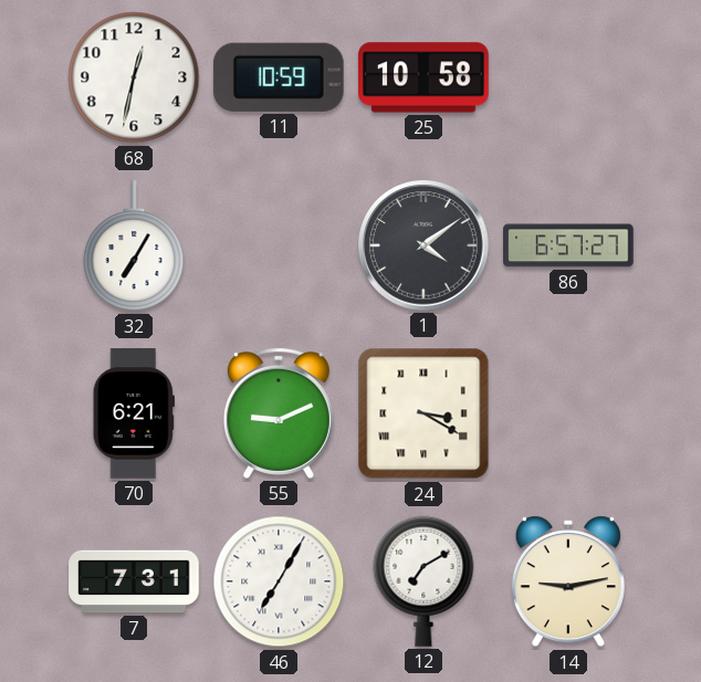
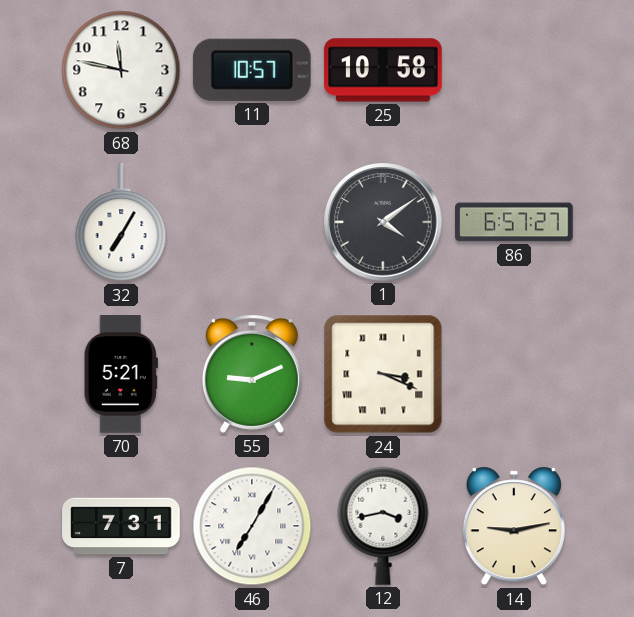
68: 12:32 -> 11:47
11: 10:59 -> 10:57
70: 6:21 -> 5:21
24: 3:20 -> 3:19
12: 7:10 -> 3:43
